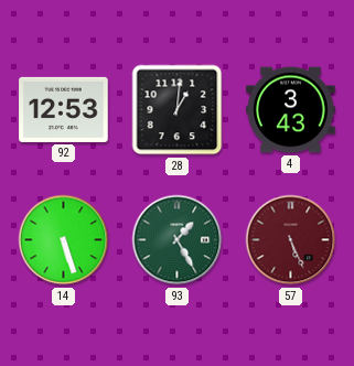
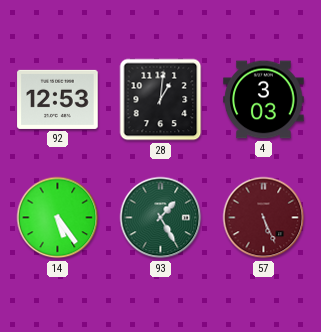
4: 3:43 -> 3:03
14: 5:27 -> 5:24
